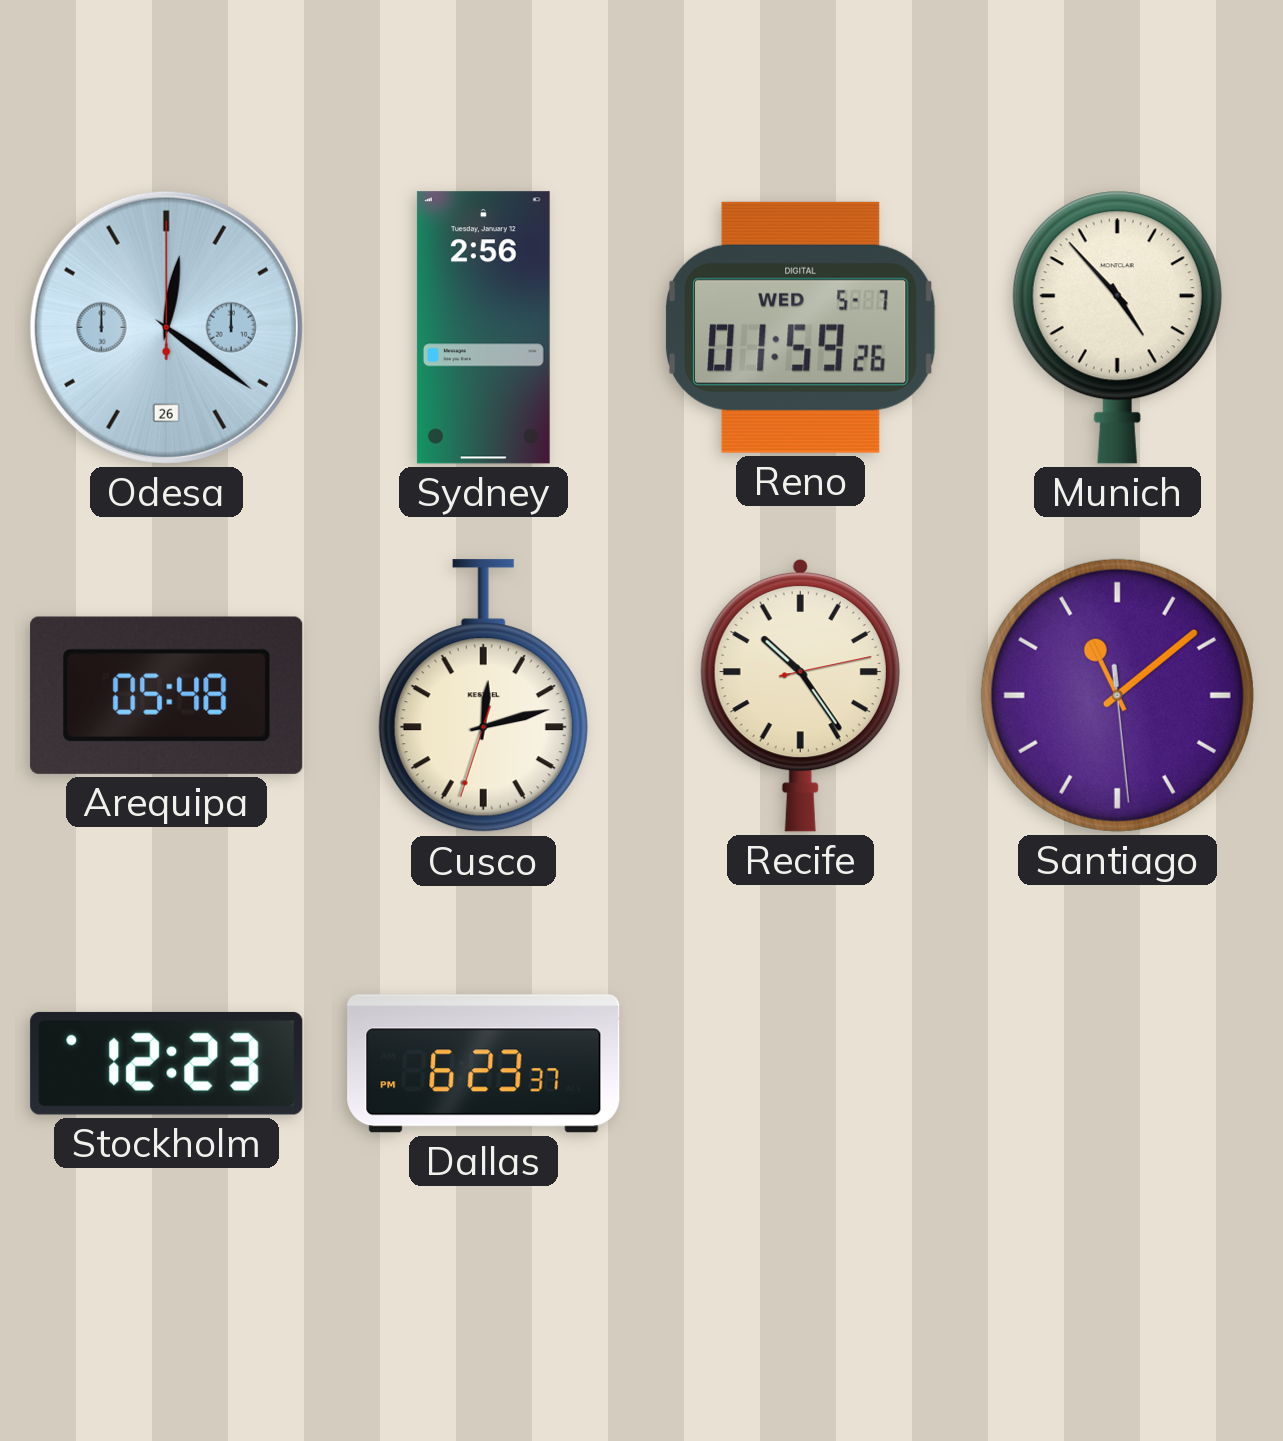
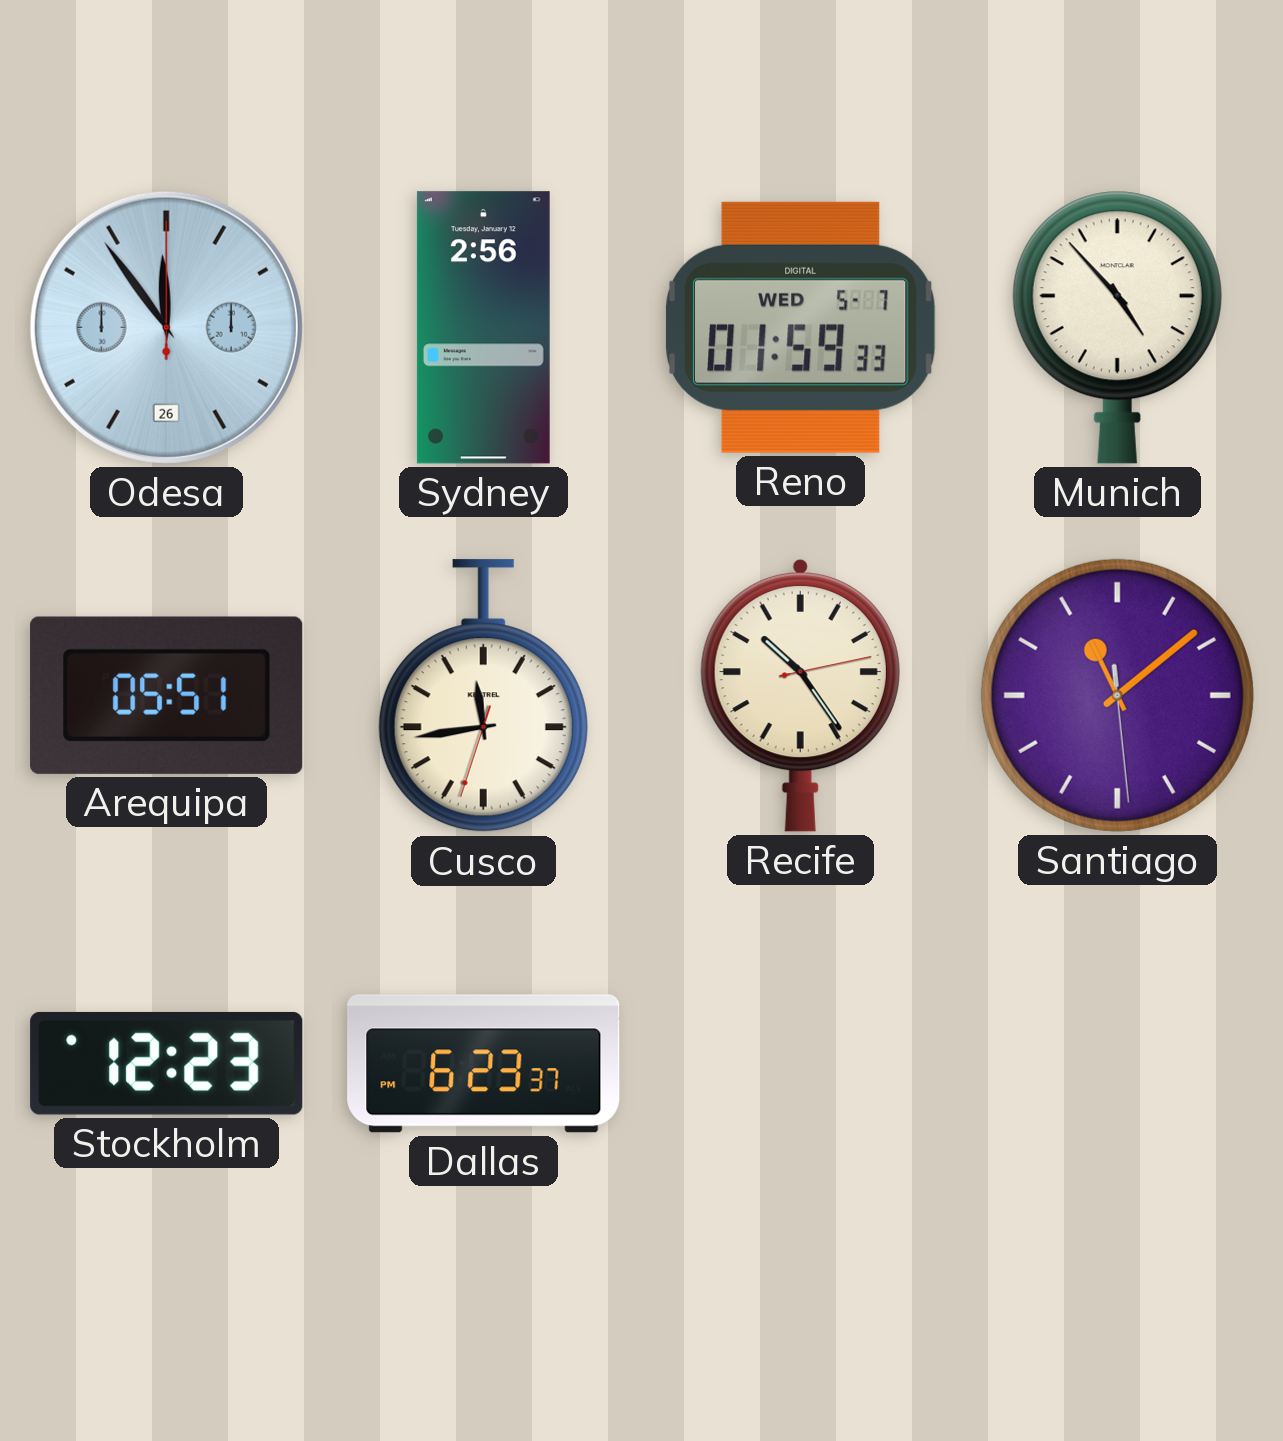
Odesa: 12:21 -> 11:54
Reno: 01:59:26 -> 01:59:33
Arequipa: 05:48 -> 05:51
Cusco: 12:12 -> 11:43
